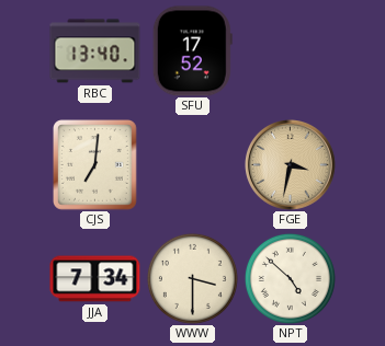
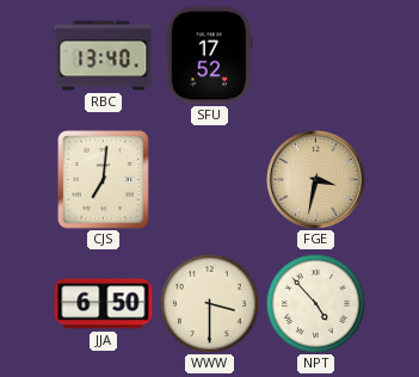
JJA: 7:34 -> 6:50
NPT: 4:52 -> 4:53
